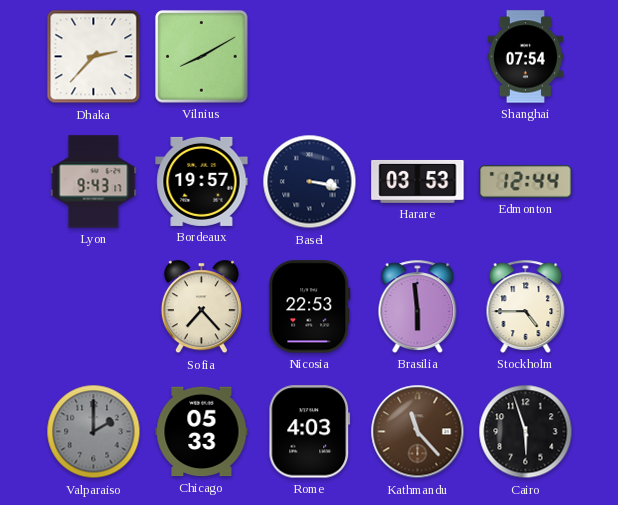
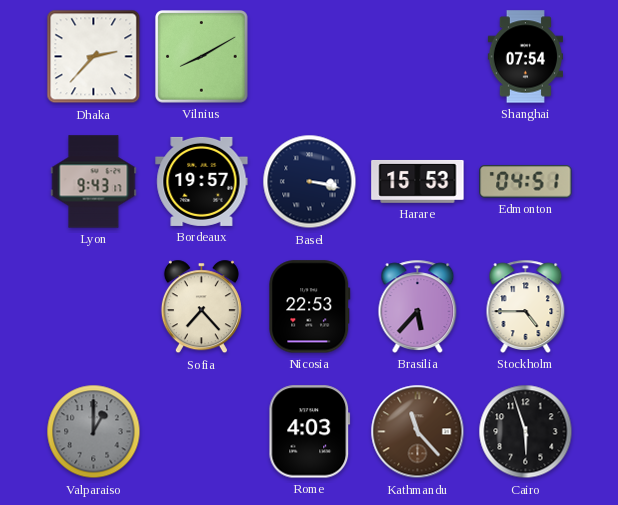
Harare: 03:53 -> 15:53
Edmonton: 12:44 -> 04:51
Brasilia: 5:59 -> 5:37
Valparaiso: 2:00 -> 1:00
Chicago: 05:33 -> none
